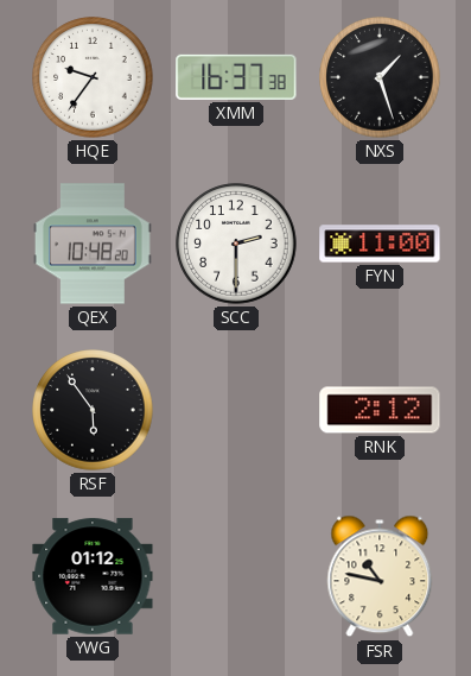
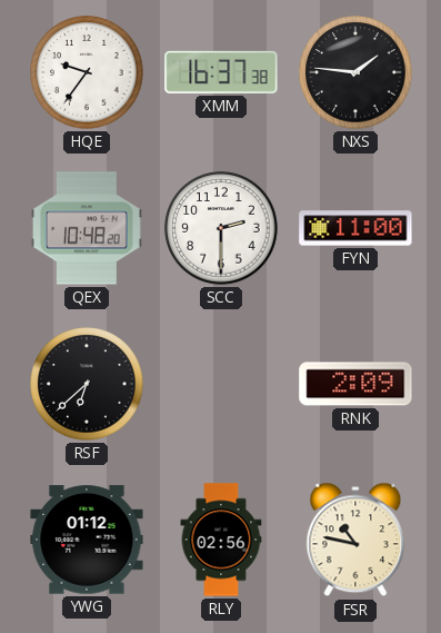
NXS: 1:27 -> 1:46
RSF: 5:54 -> 6:38
RNK: 2:12 -> 2:09
RLY: none -> 02:56
